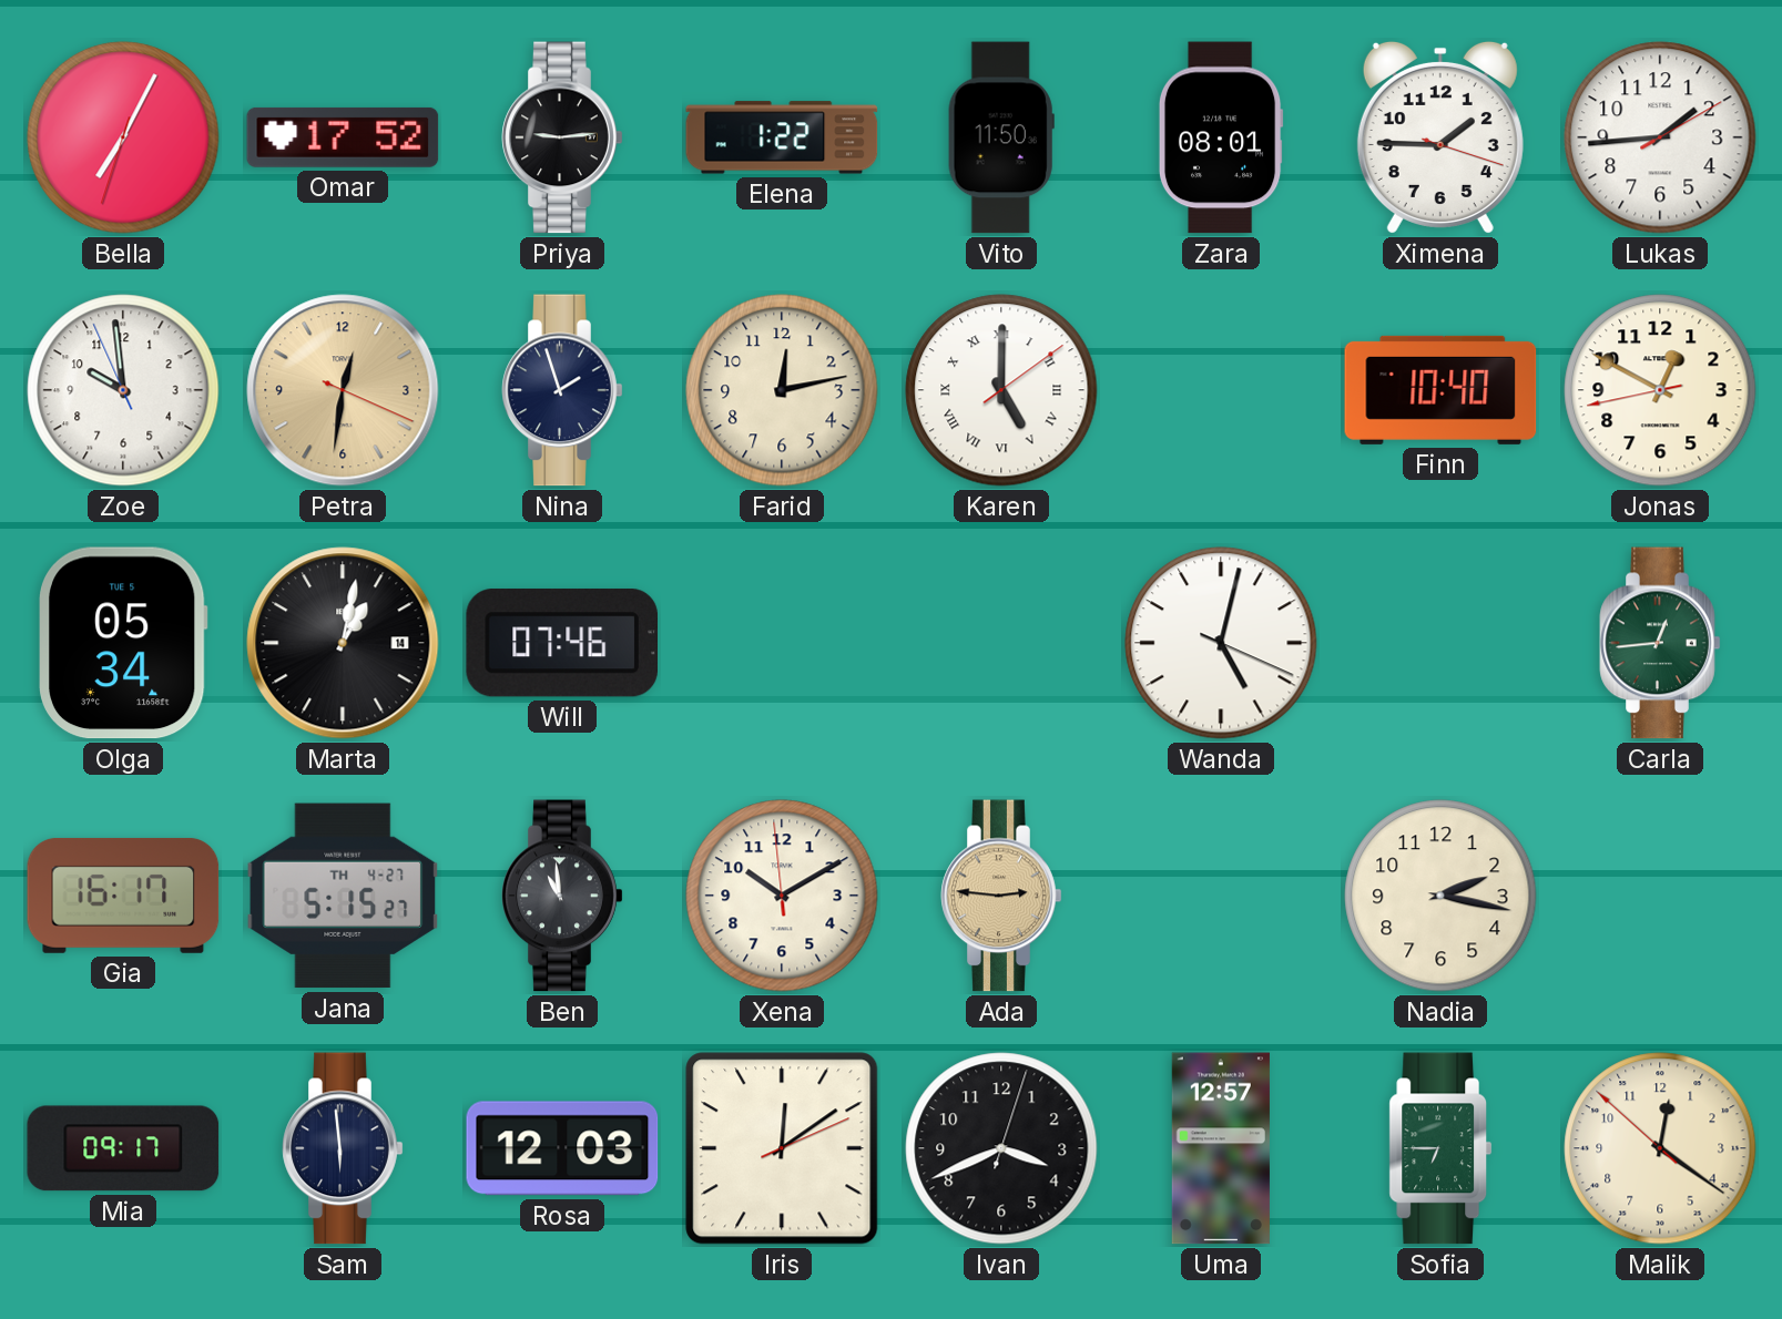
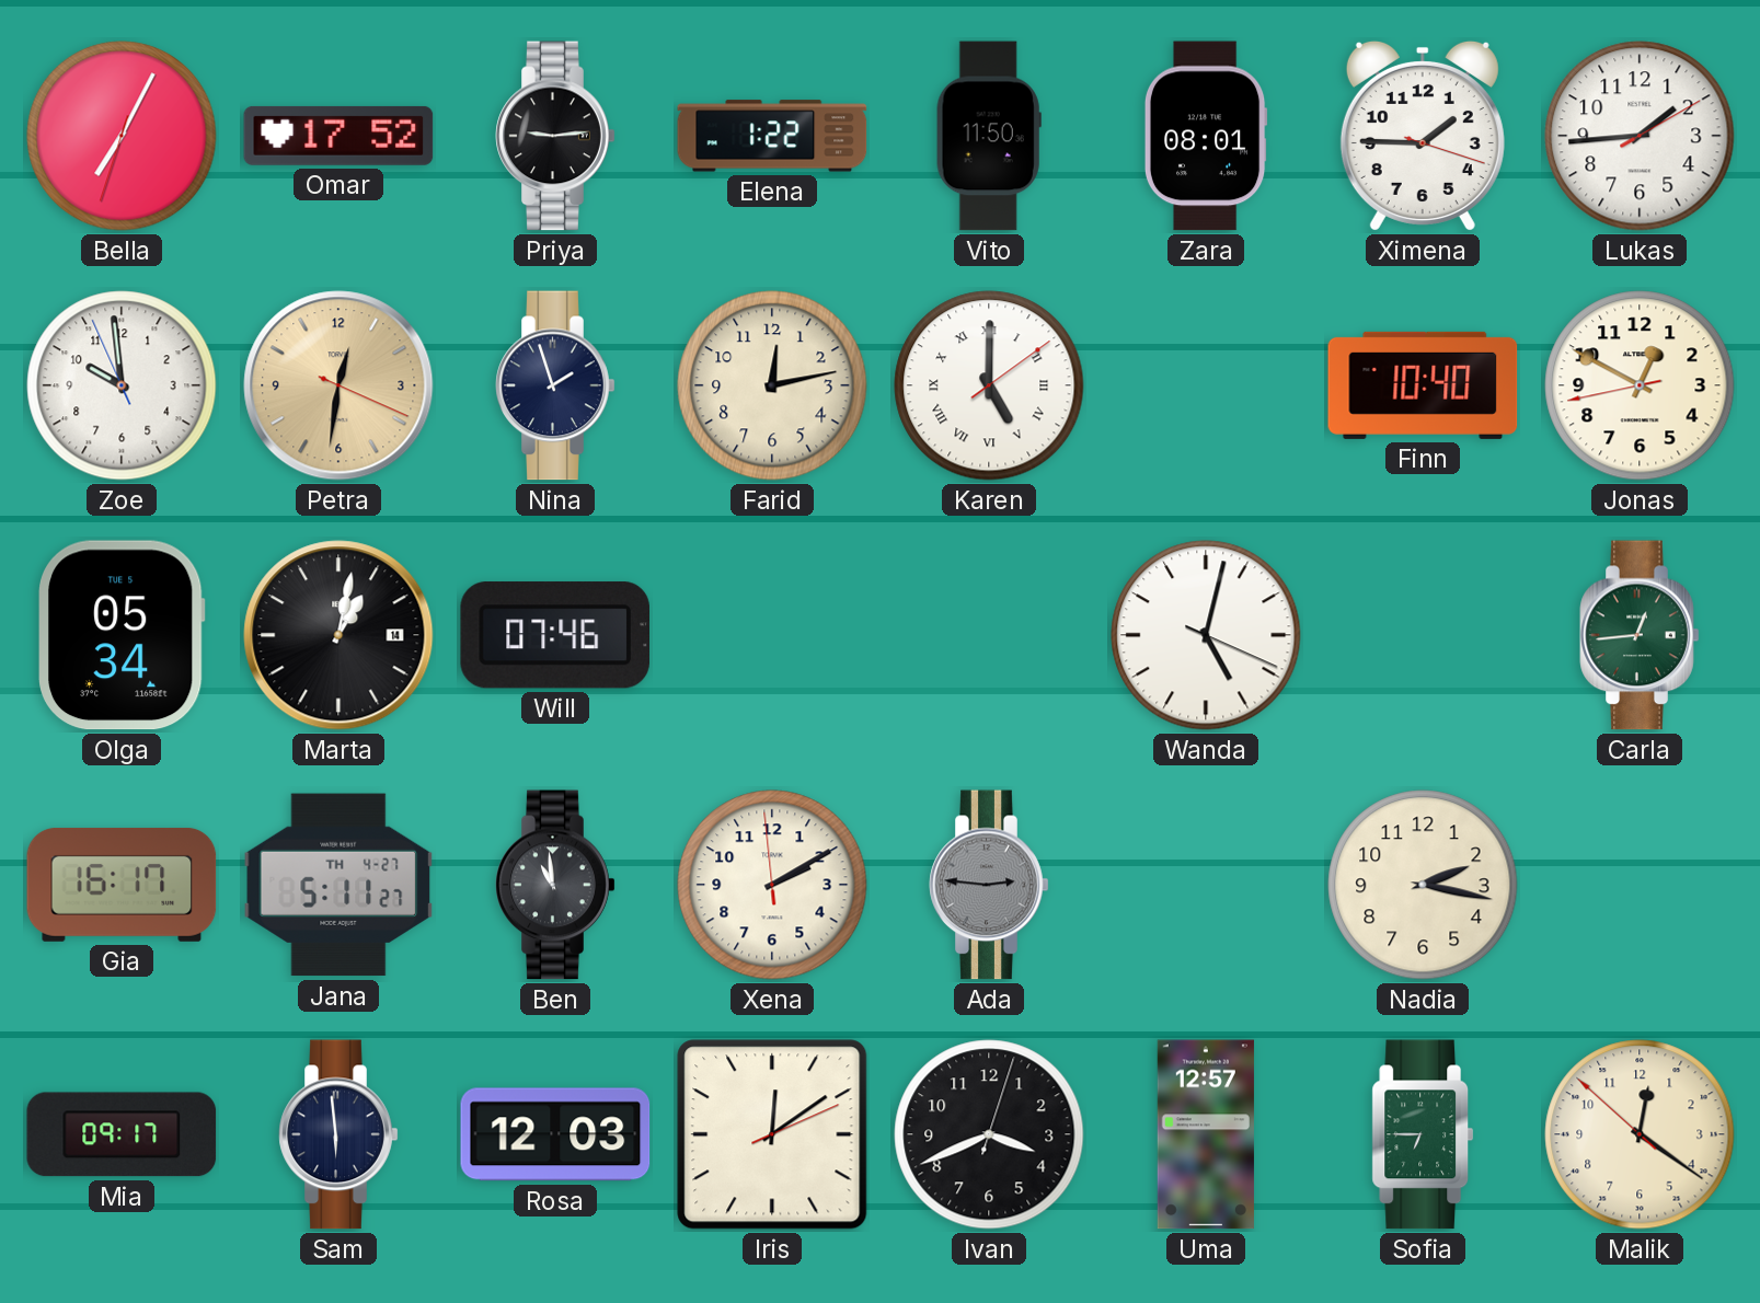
Jana: 5:15 -> 5:11
Xena: 10:09 -> 2:09
Ada dial: champagne -> grey
